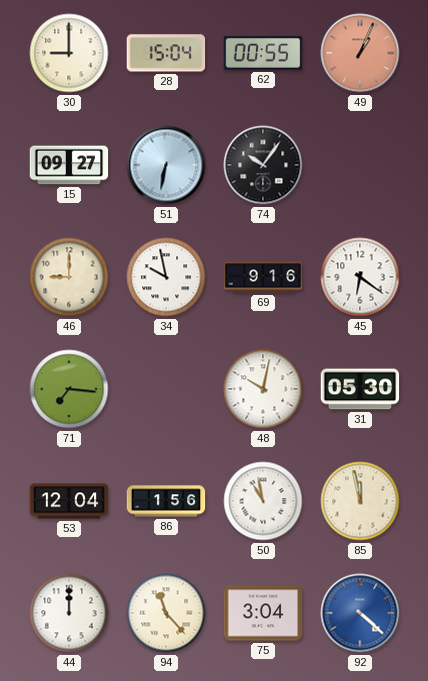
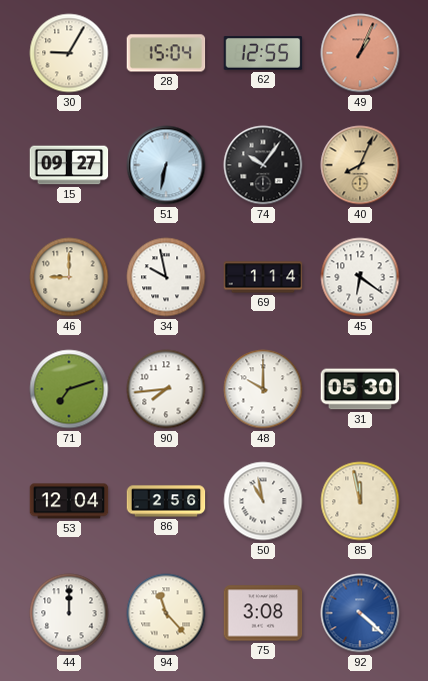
30: 9:00 -> 9:05
62: 00:55 -> 12:55
40: none -> 8:04
69: 9:16 -> 1:14
71: 7:16 -> 7:12
90: none -> 7:44
48: 10:02 -> 10:00
86: 1:56 -> 2:56
75: 3:04 -> 3:08
